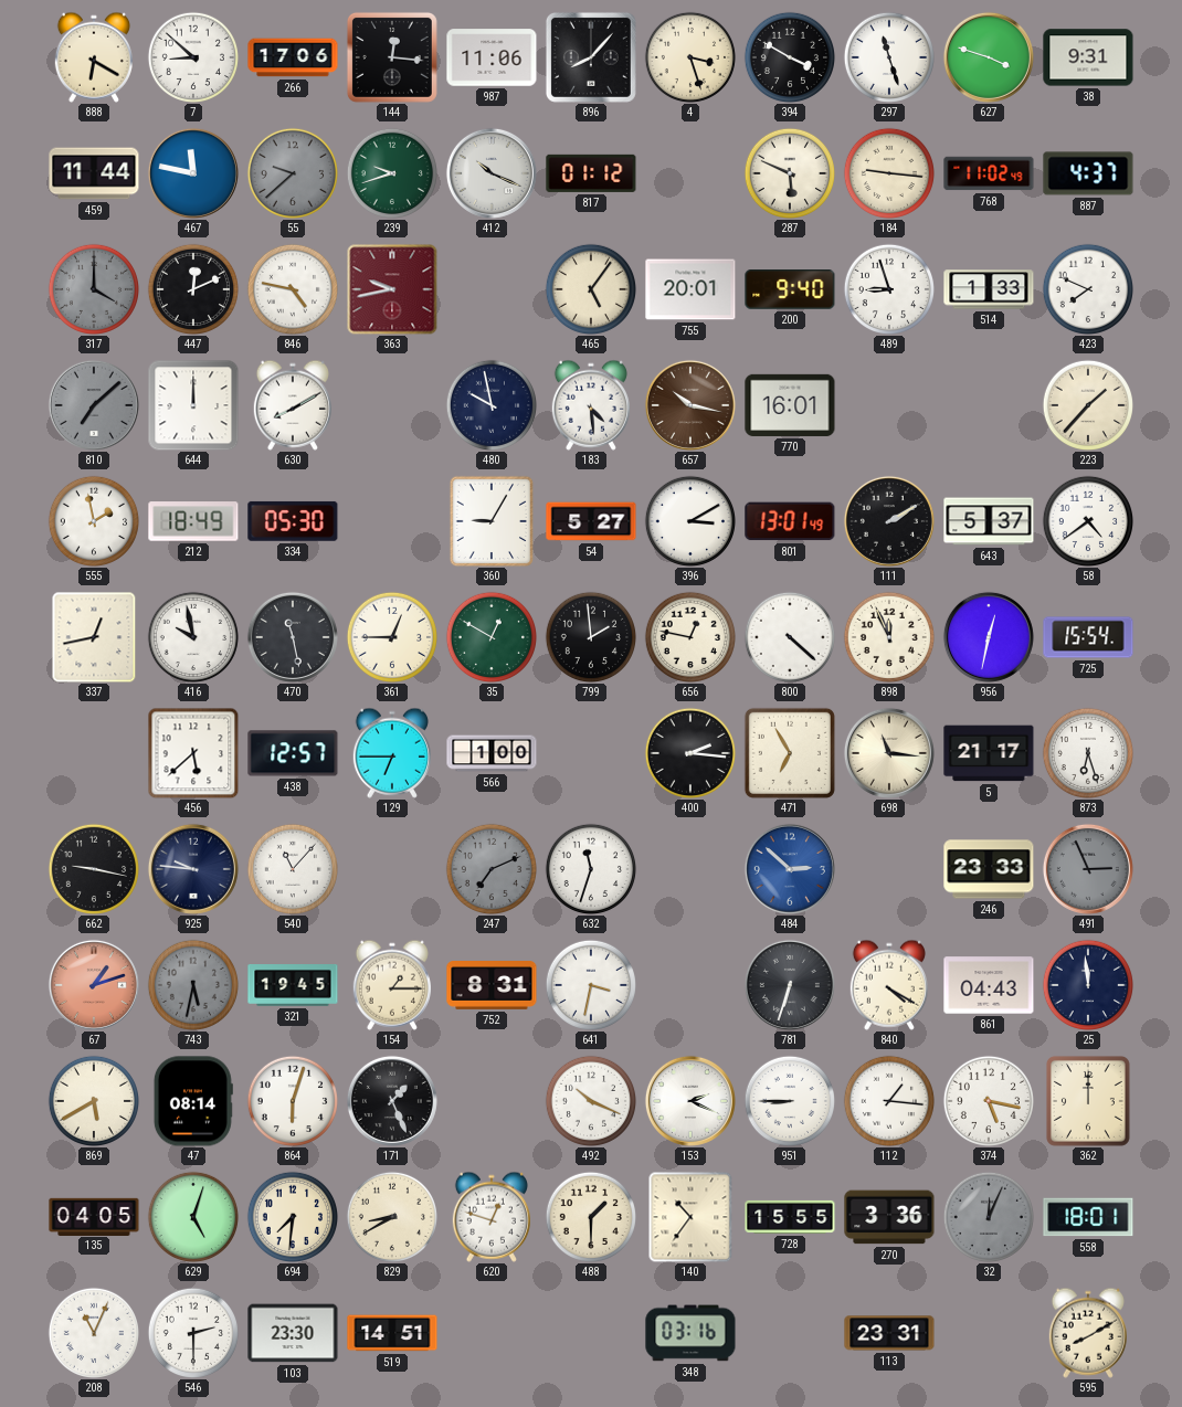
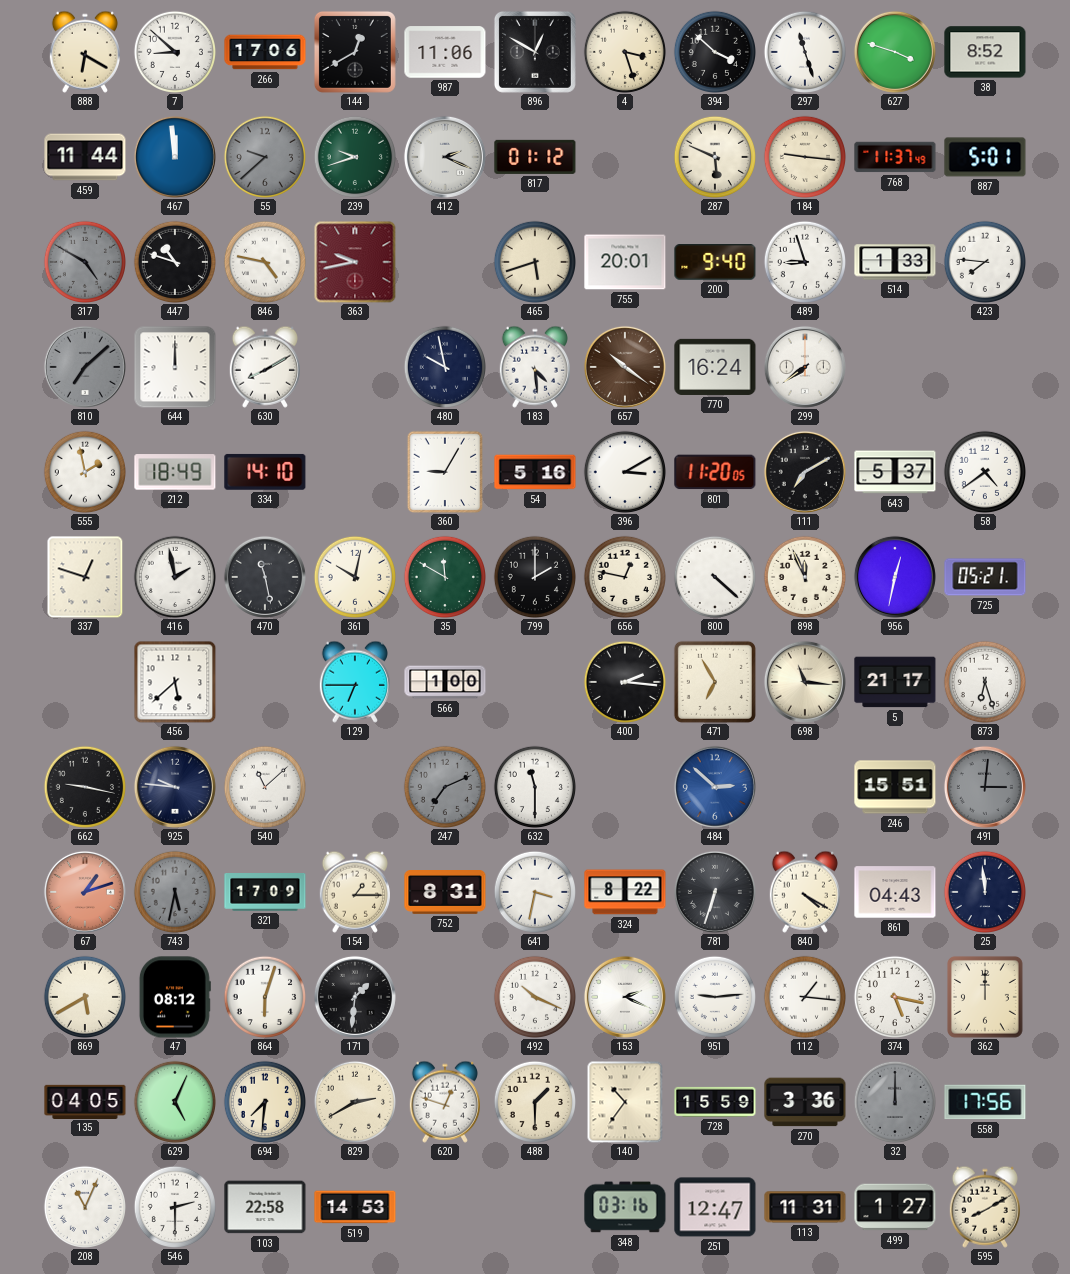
144: 12:16 -> 12:40
896: 8:07 -> 12:50
394: 3:50 -> 3:52
38: 9:31 -> 8:52
467: 11:47 -> 11:59
412: 10:19 -> 2:19
768: 11:02 -> 11:37
887: 4:37 -> 5:01
317: 4:00 -> 4:50
447: 12:11 -> 10:48
465: 5:06 -> 5:42
423: 7:49 -> 7:46
657: 10:17 -> 10:21
770: 16:01 -> 16:24
299: none -> 7:39
223: 1:37 -> none
334: 05:30 -> 14:10
54: 5:27 -> 5:16
801: 13:01 -> 11:20
111: 2:10 -> 7:10
337: 12:43 -> 12:48
416: 9:58 -> 1:58
361: 12:45 -> 10:02
35: 12:50 -> 11:50
799: 1:59 -> 2:00
725: 15:54 -> 05:21
438: 12:57 -> none
540: 11:07 -> 11:08
632: 11:33 -> 11:30
246: 23:33 -> 15:51
491: 2:56 -> 3:01
321: 19:45 -> 17:09
324: none -> 8:22
47: 08:14 -> 08:12
171: 1:26 -> 1:31
951: 8:45 -> 9:14
629: 5:03 -> 5:04
829: 8:40 -> 2:40
728: 15:55 -> 15:59
32: 12:04 -> 12:00
558: 18:01 -> 17:56
103: 23:30 -> 22:58
519: 14:51 -> 14:53
251: none -> 12:47
113: 23:31 -> 11:31
499: none -> 1:27
